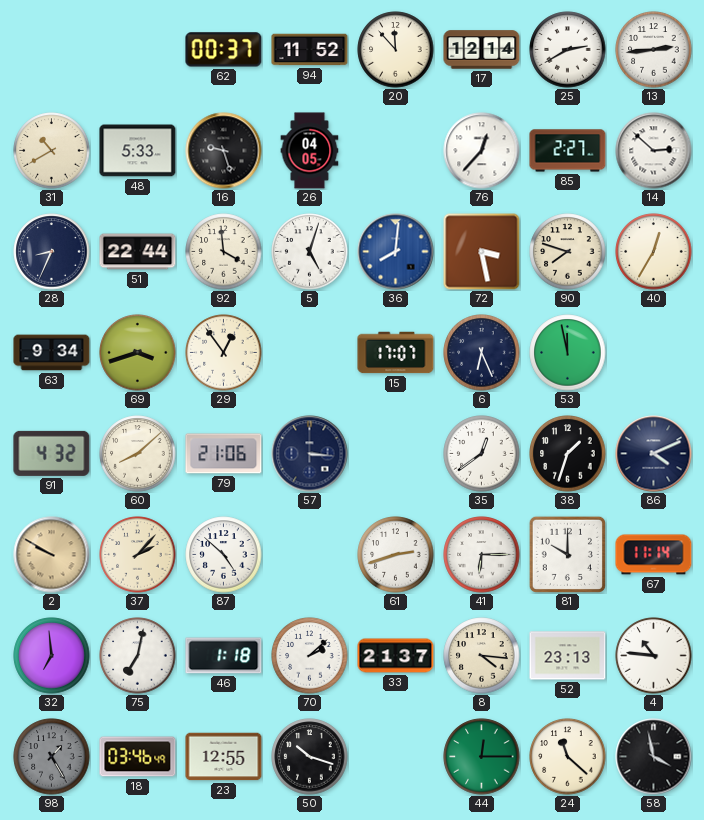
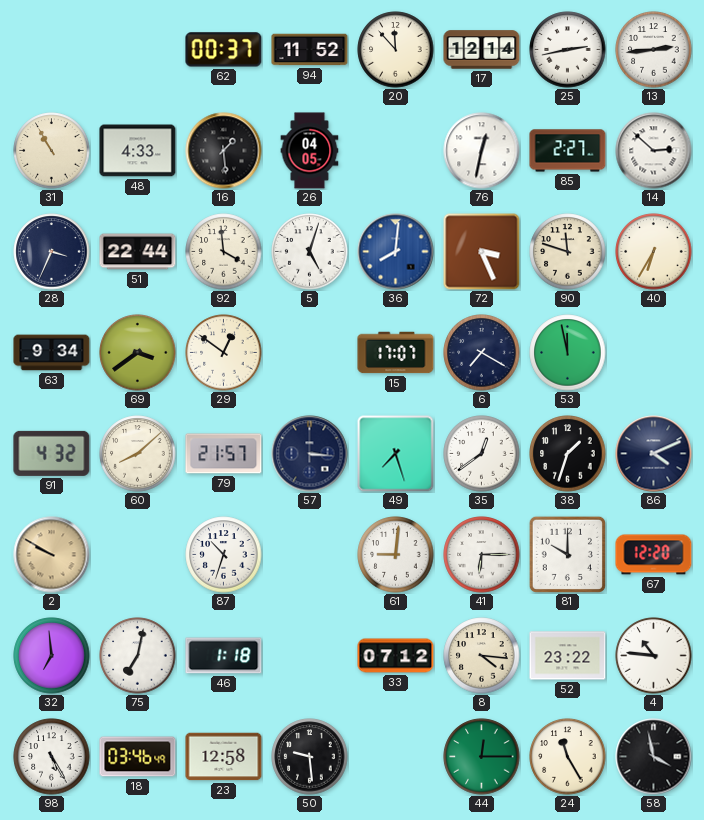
25: 2:40 -> 2:43
31: 10:40 -> 10:55
48: 5:33 -> 4:33
16: 9:27 -> 1:29
76: 12:37 -> 12:32
28: 8:34 -> 3:34
72: 3:28 -> 3:26
90: 7:48 -> 11:48
40: 12:35 -> 6:35
69: 3:42 -> 3:39
29: 12:54 -> 12:51
6: 6:26 -> 7:20
79: 21:06 -> 21:57
49: none -> 7:27
37: 2:07 -> none
87: 4:52 -> 10:33
61: 2:42 -> 9:01
67: 11:14 -> 12:20
70: 2:08 -> none
33: 21:37 -> 07:12
52: 23:13 -> 23:22
98: 1:25 -> 5:25
98 dial: grey -> white
23: 12:55 -> 12:58
50: 10:18 -> 9:29
24: 11:22 -> 11:25
